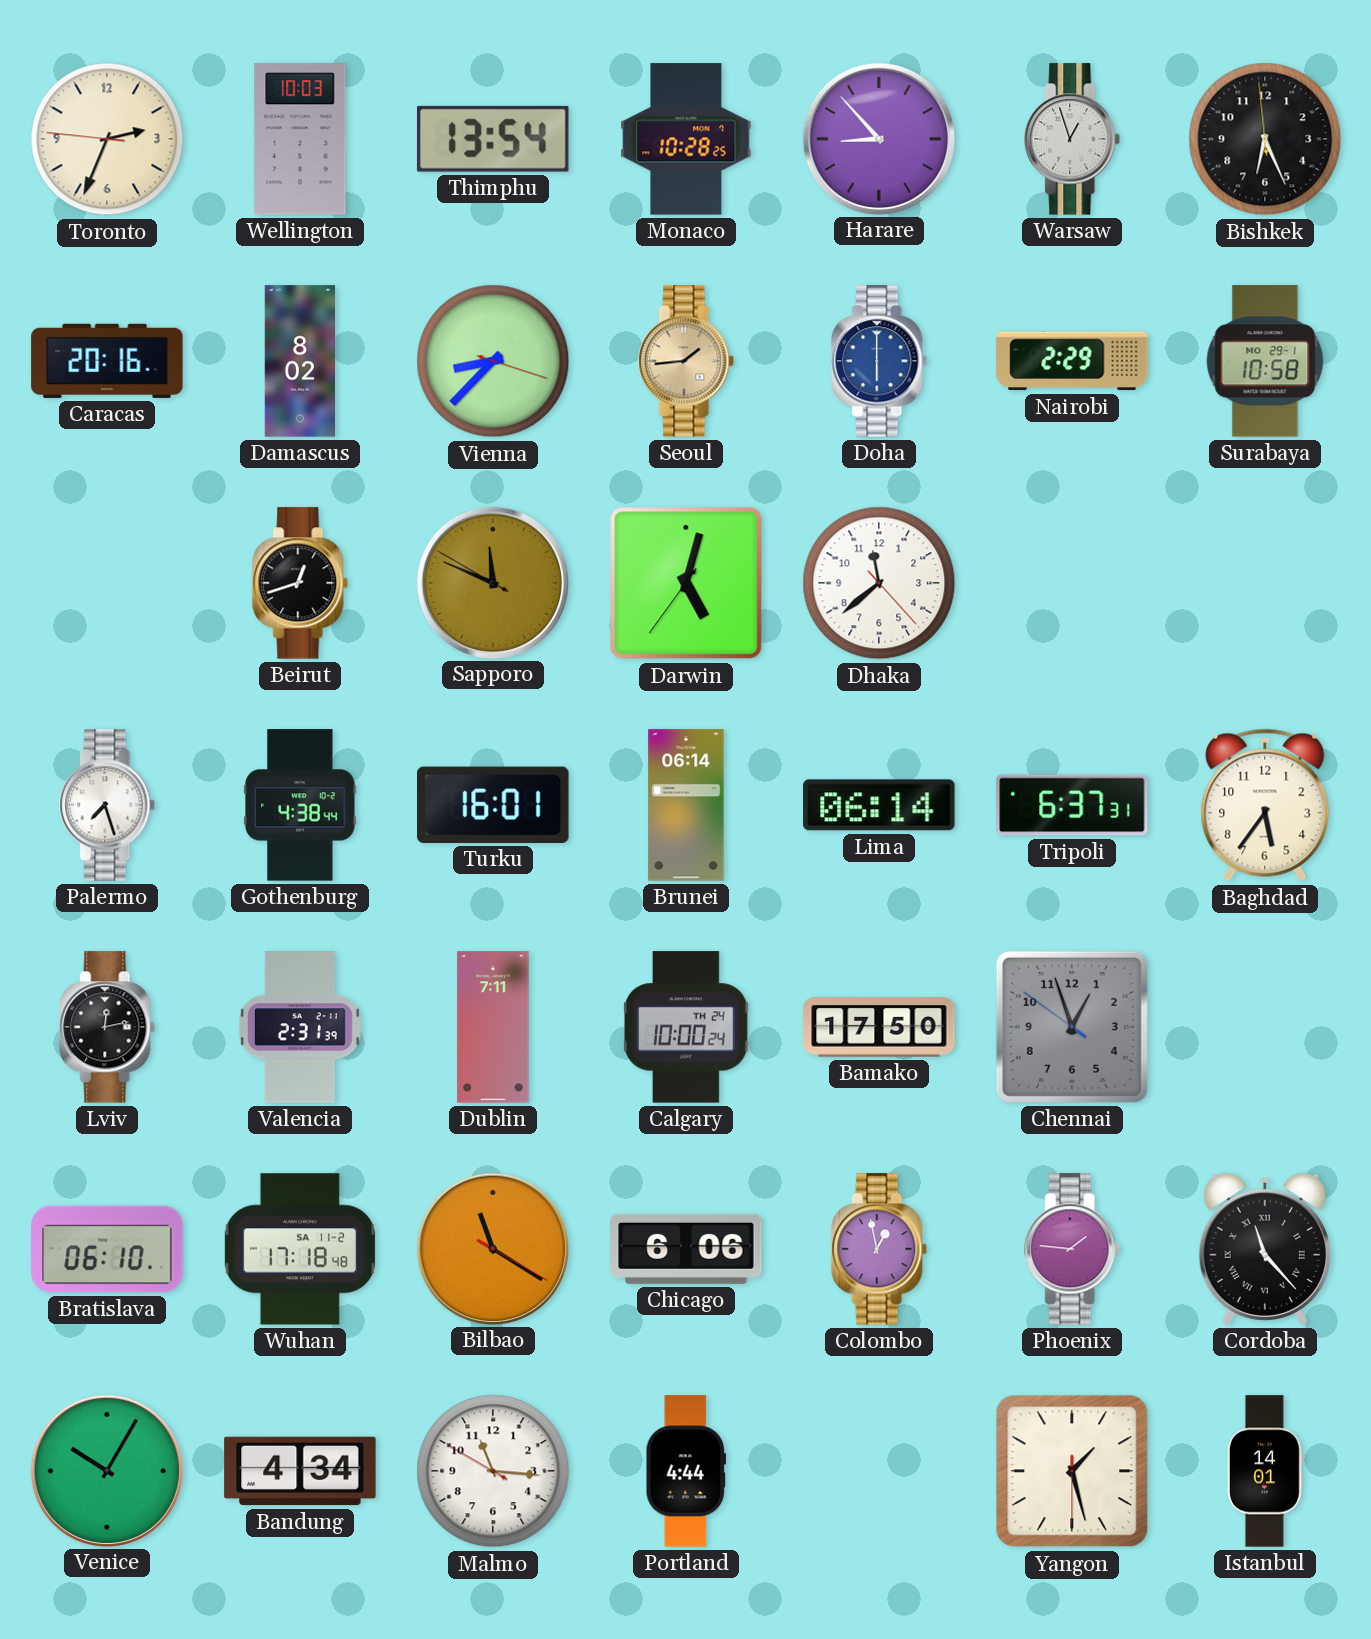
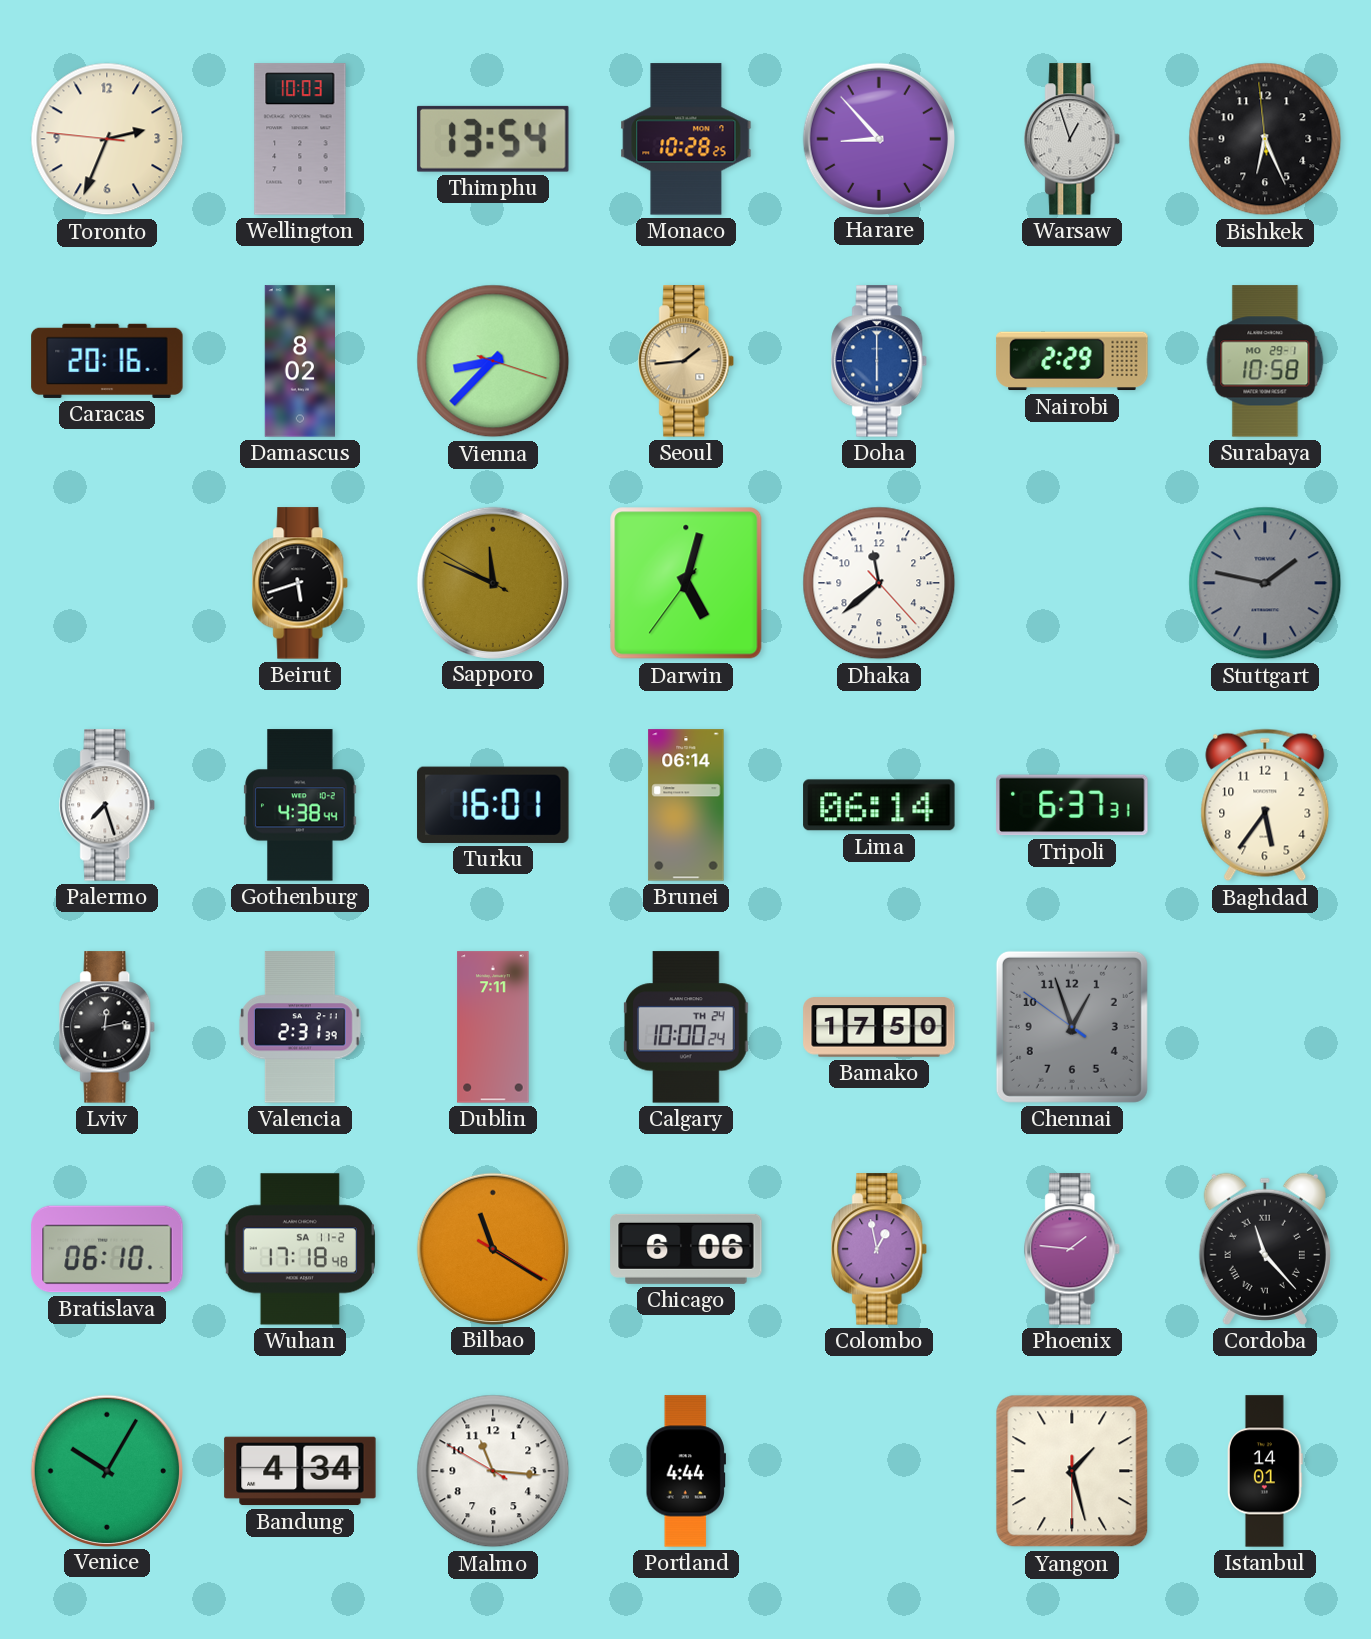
Beirut: 12:42 -> 5:42
Stuttgart: none -> 1:47
